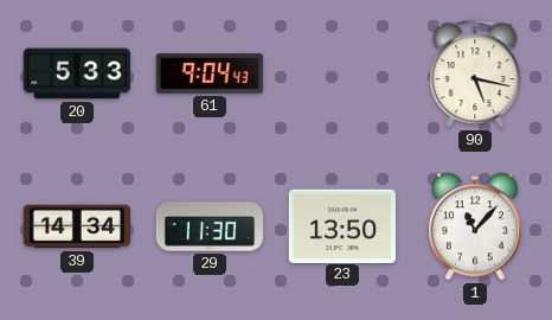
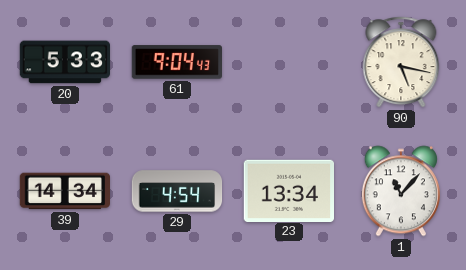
29: 11:30 -> 4:54
23: 13:50 -> 13:34
